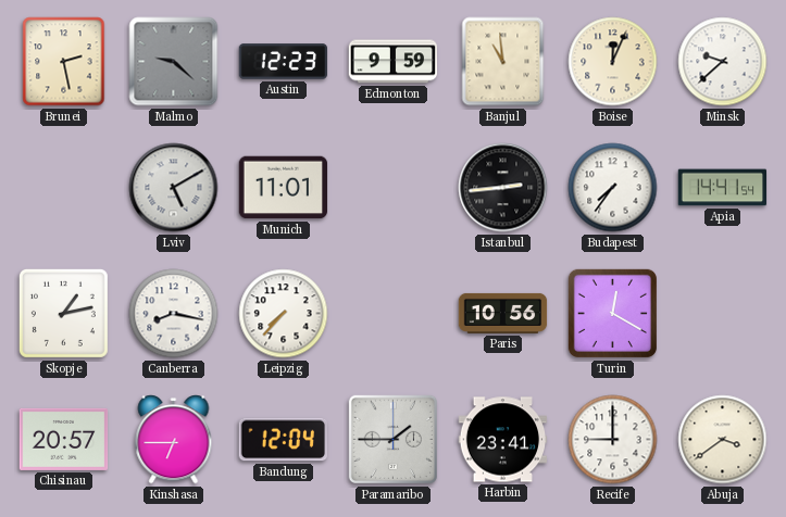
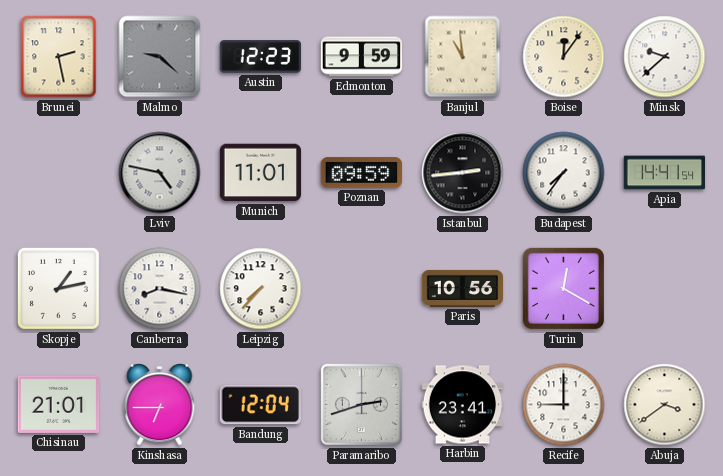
Boise: 12:04 -> 12:06
Lviv: 5:10 -> 4:47
Poznan: none -> 09:59
Chisinau: 20:57 -> 21:01
Paramaribo: 1:45 -> 2:42
